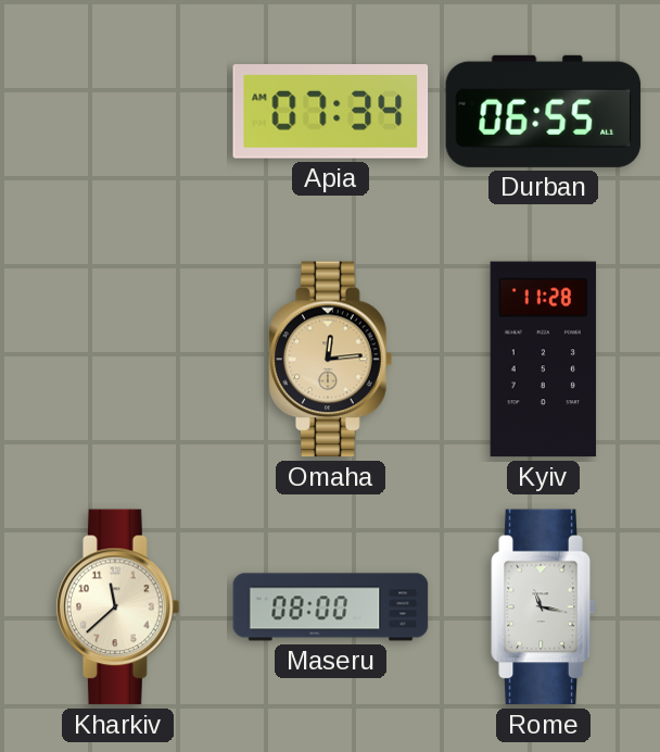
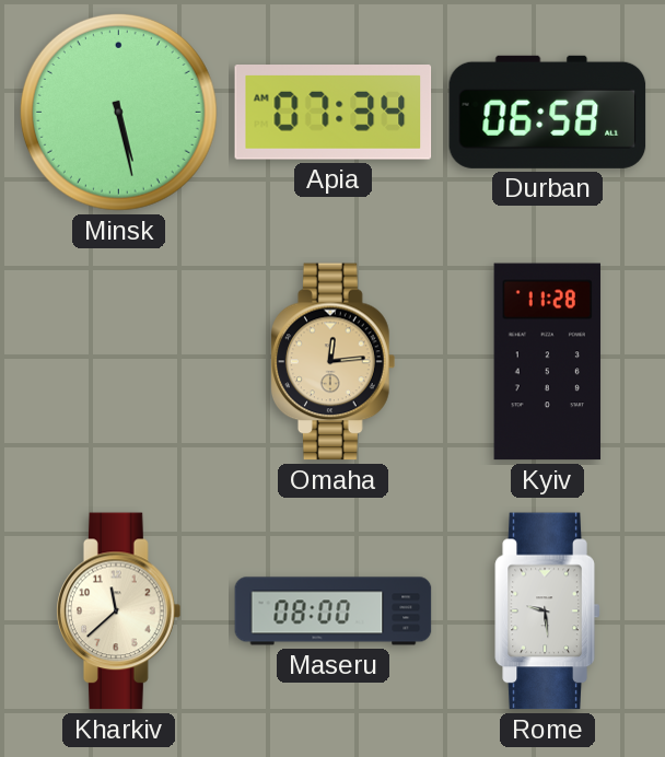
Minsk: none -> 5:28
Durban: 06:55 -> 06:58
Rome: 11:17 -> 9:29
